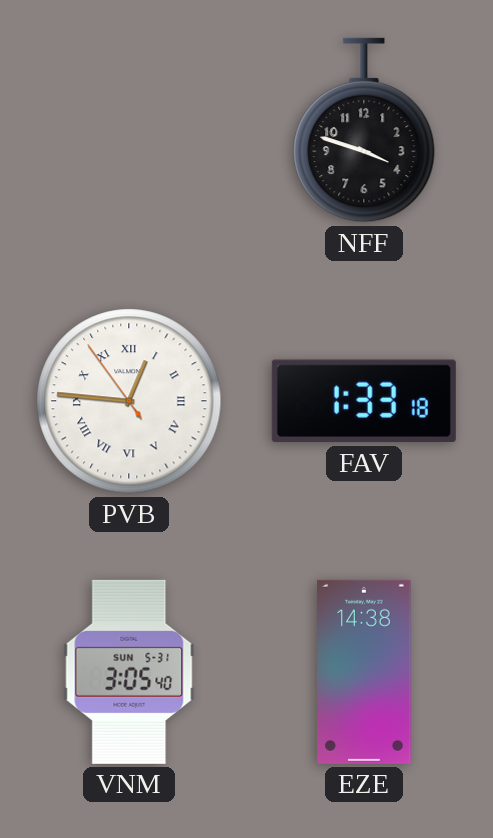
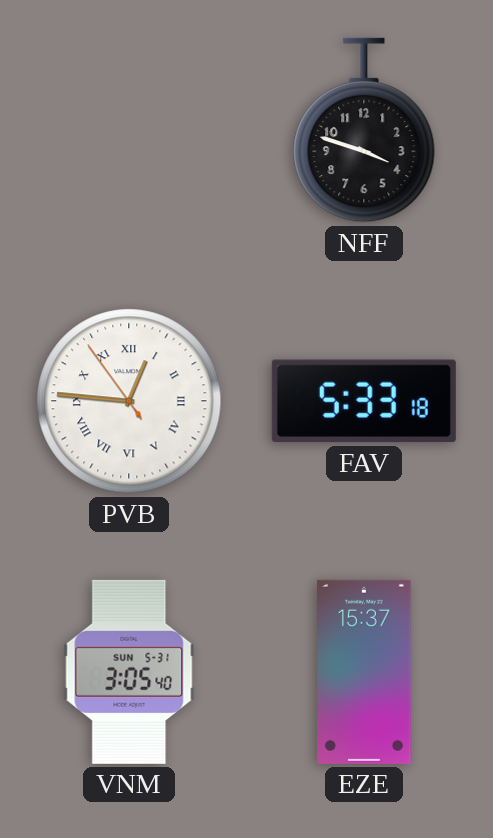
FAV: 1:33 -> 5:33
EZE: 14:38 -> 15:37
